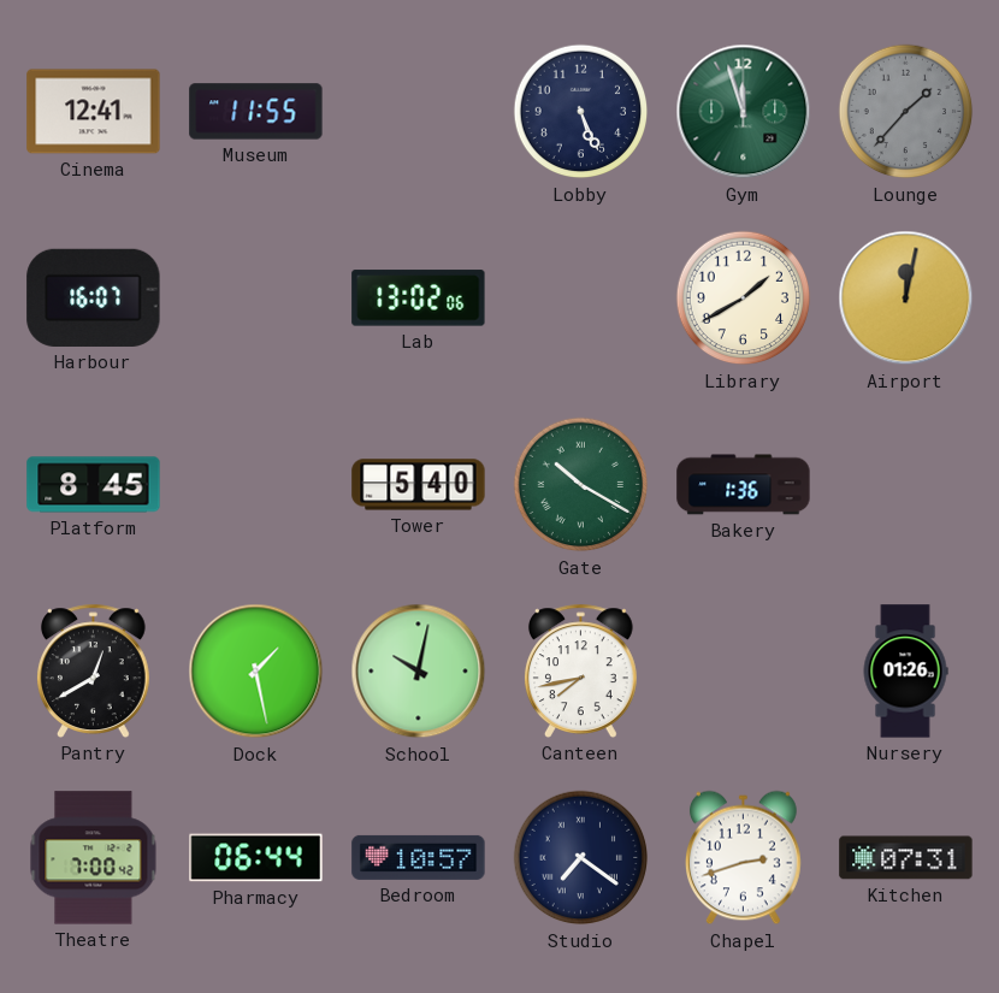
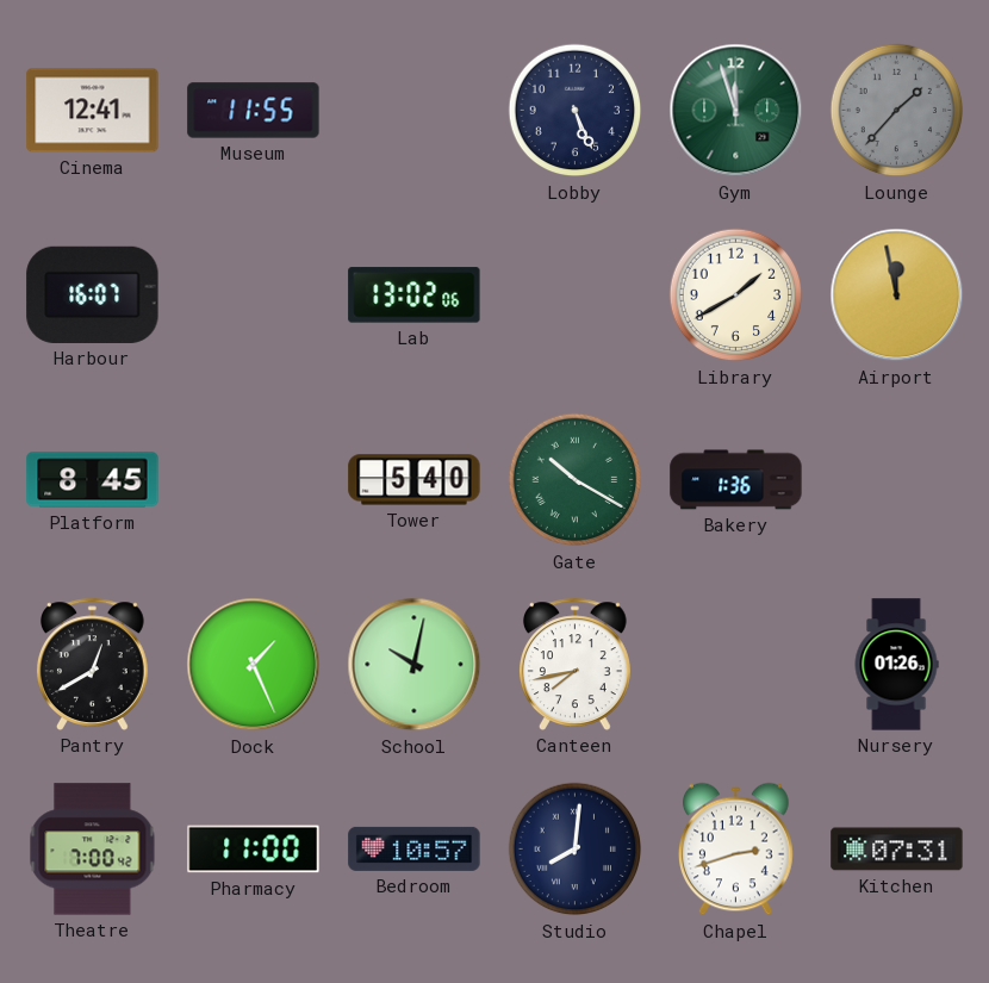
Airport: 12:02 -> 11:58
Dock: 1:28 -> 1:26
Pharmacy: 06:44 -> 11:00
Studio: 7:21 -> 8:01
